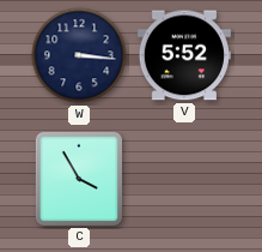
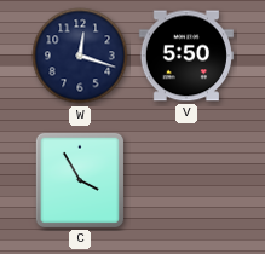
W: 3:16 -> 12:18
V: 5:52 -> 5:50
